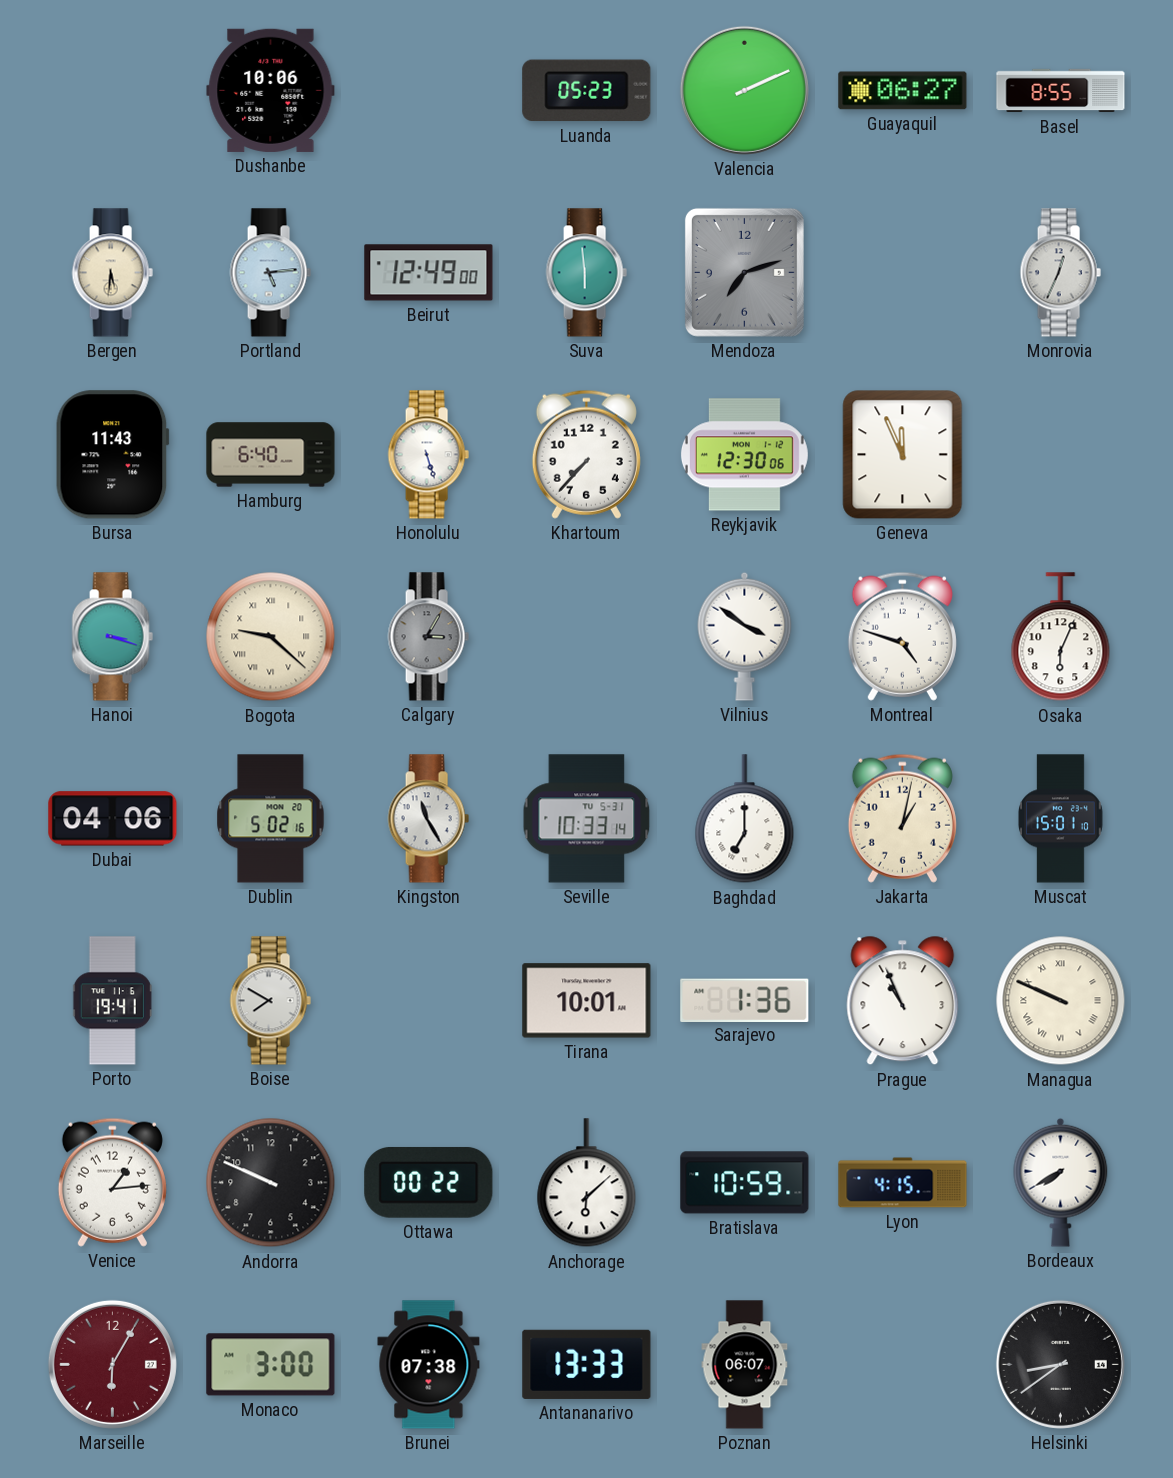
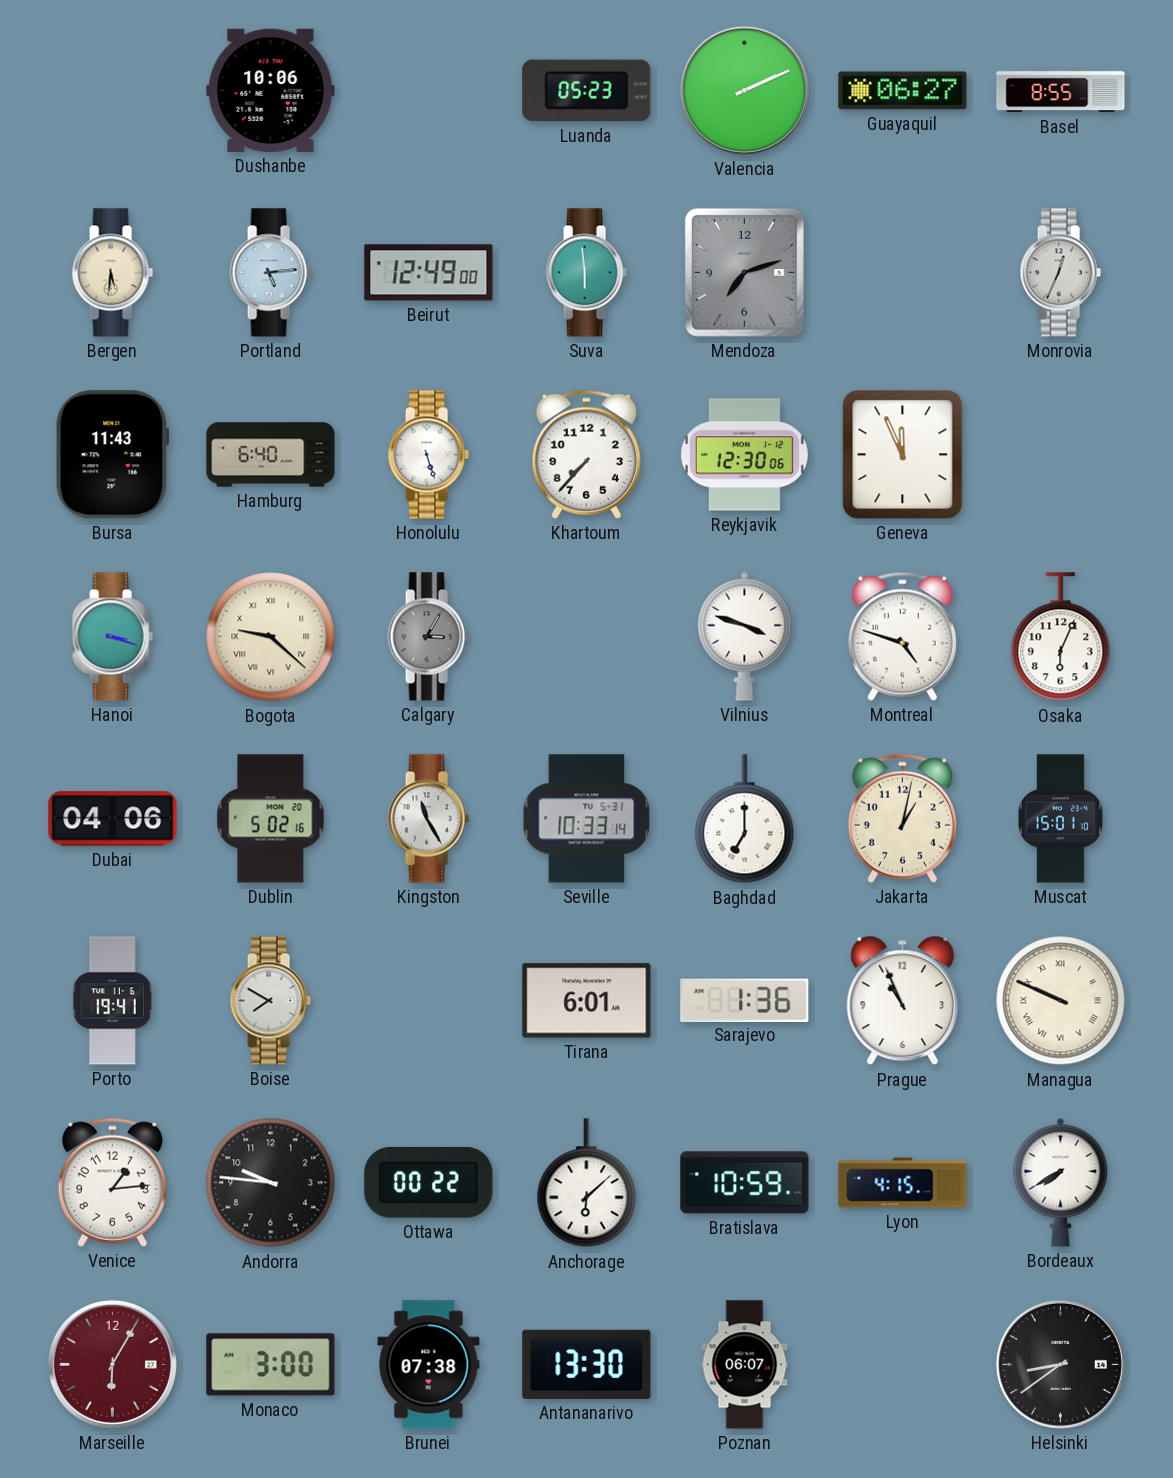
Vilnius: 3:51 -> 3:48
Tirana: 10:01 -> 6:01
Andorra: 9:49 -> 9:46
Antananarivo: 13:33 -> 13:30
